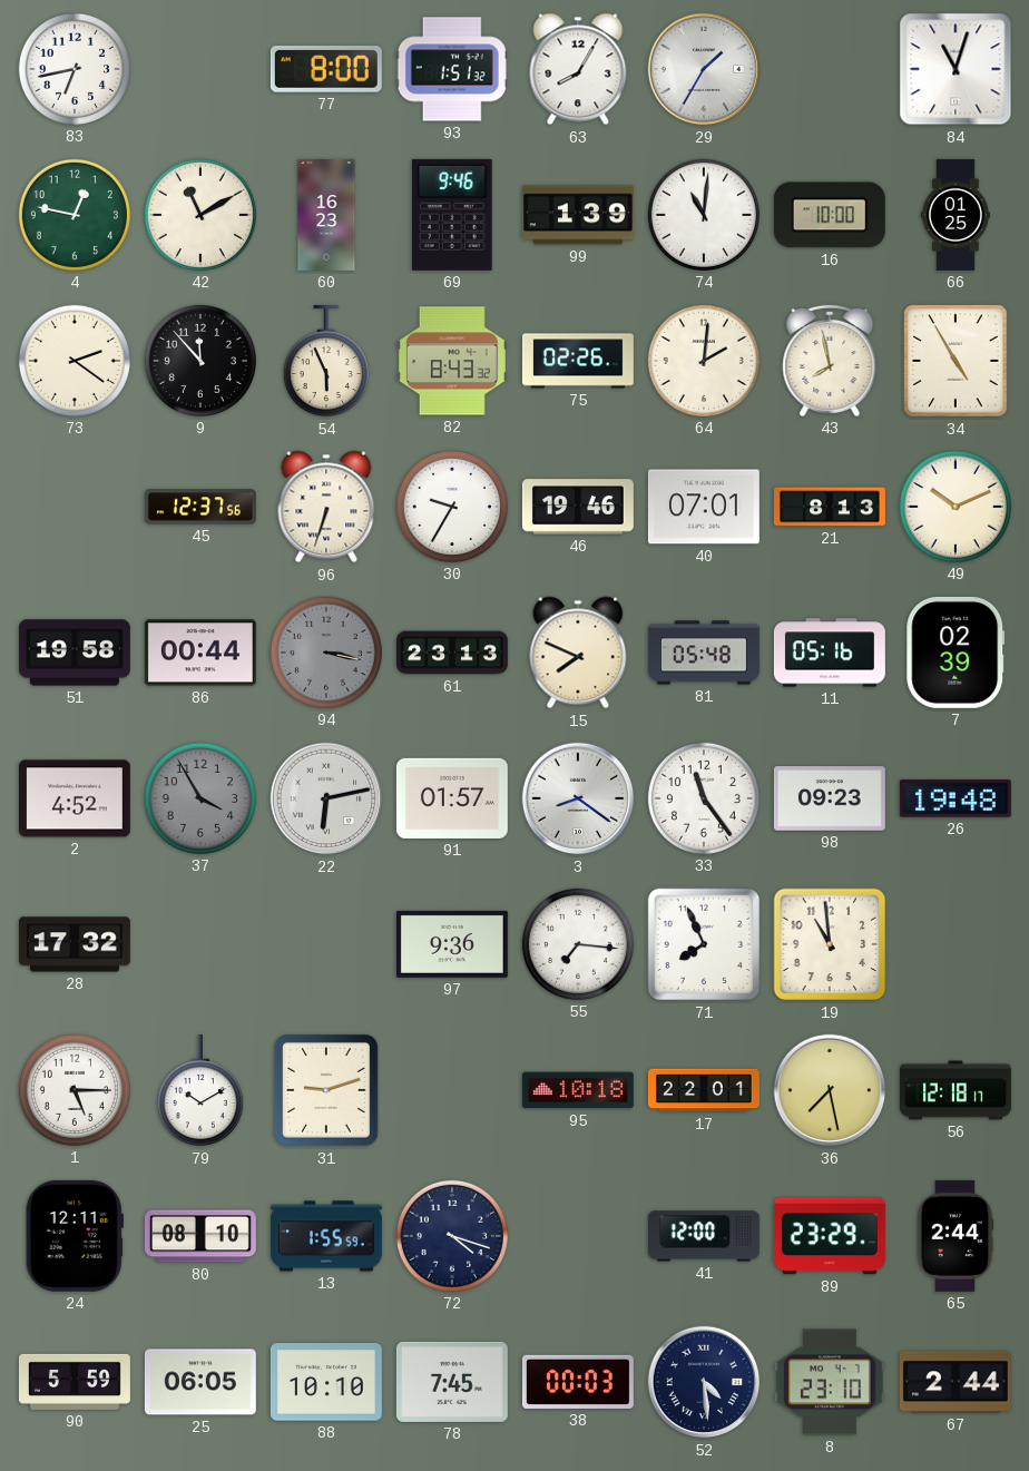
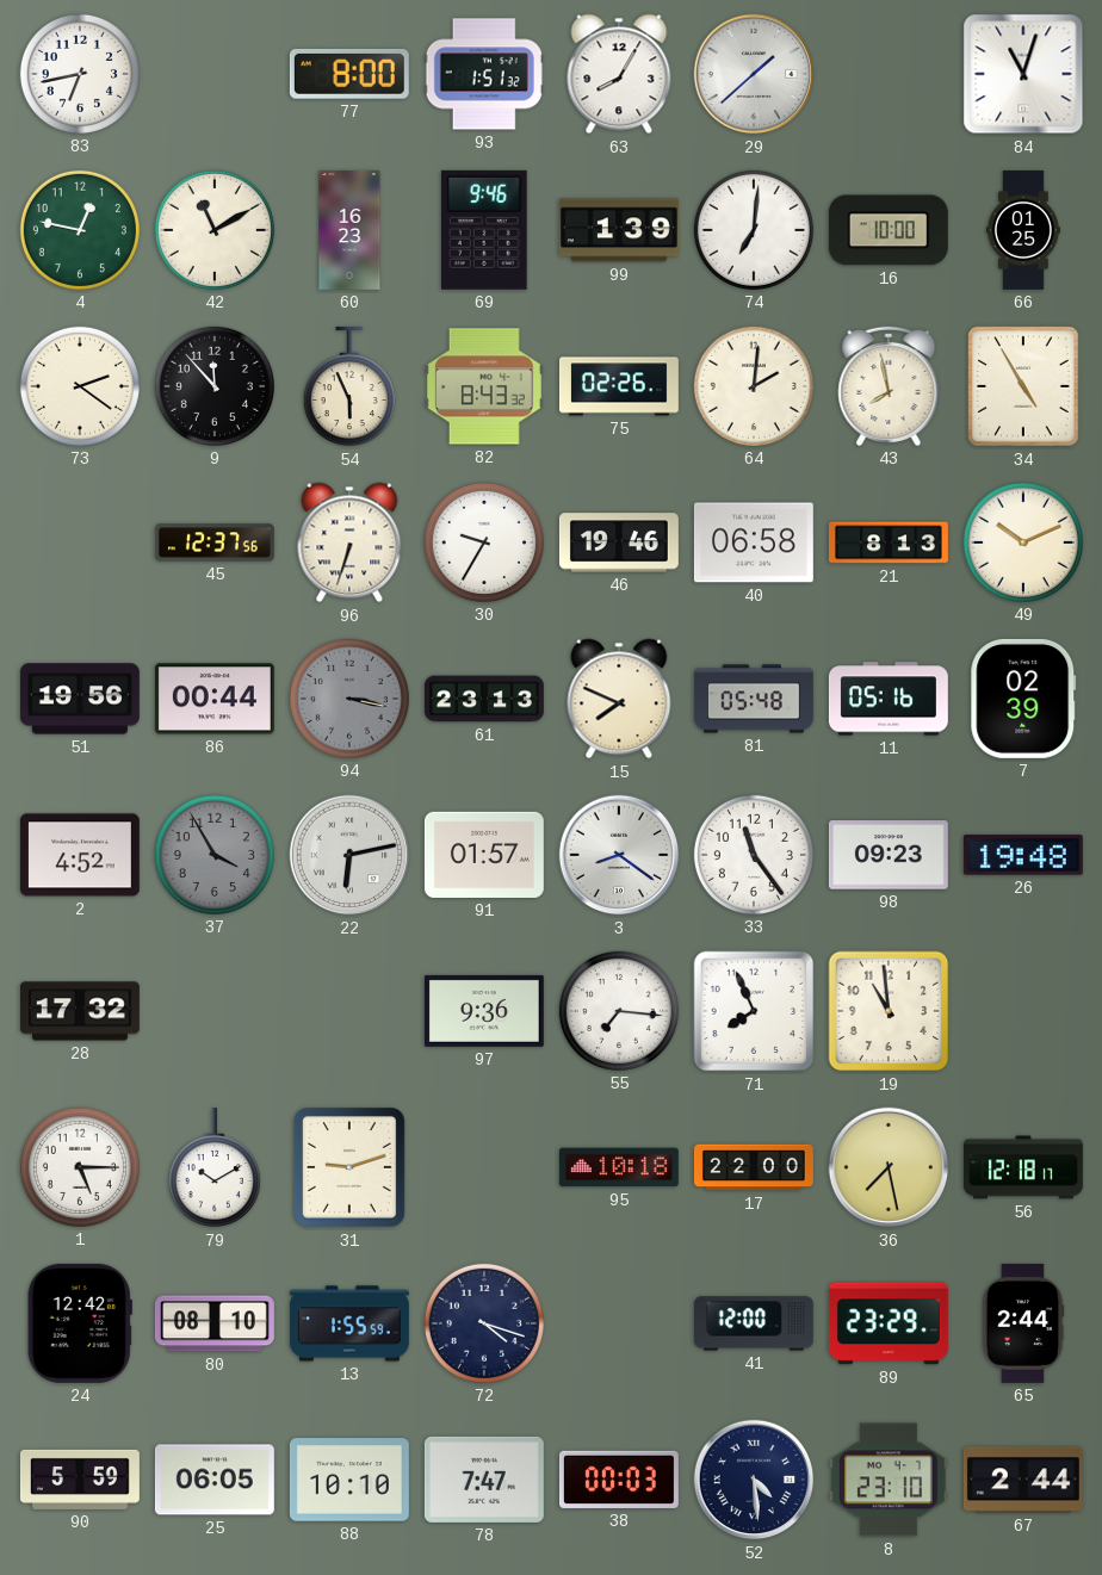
29: 1:35 -> 1:38
74: 11:01 -> 7:01
40: 07:01 -> 06:58
51: 19:58 -> 19:56
17: 22:01 -> 22:00
24: 12:11 -> 12:42
78: 7:45 -> 7:47
